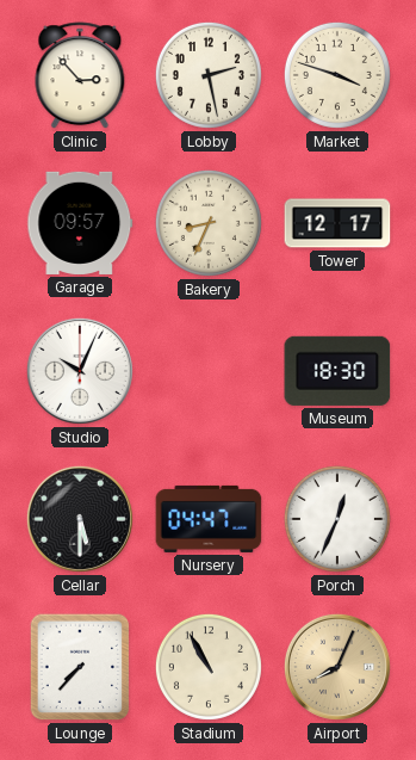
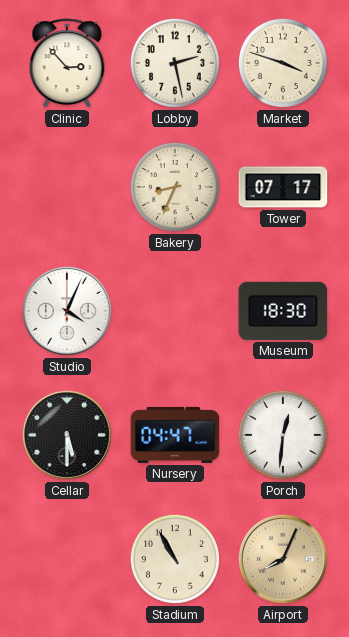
Garage: 09:57 -> none
Tower: 12:17 -> 07:17
Studio: 10:04 -> 4:04
Porch: 12:34 -> 12:31
Lounge: 7:37 -> none
